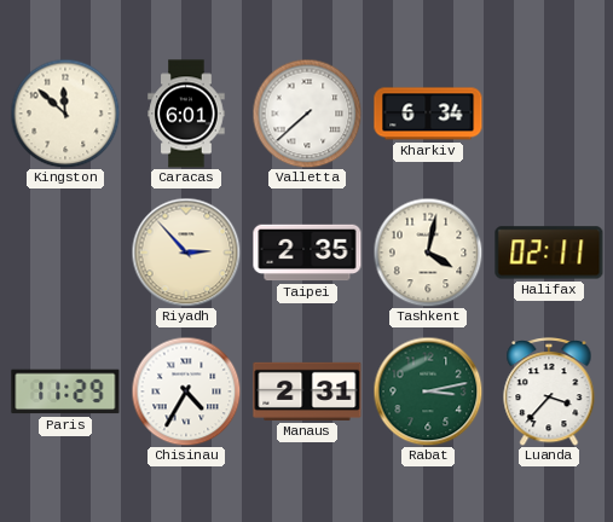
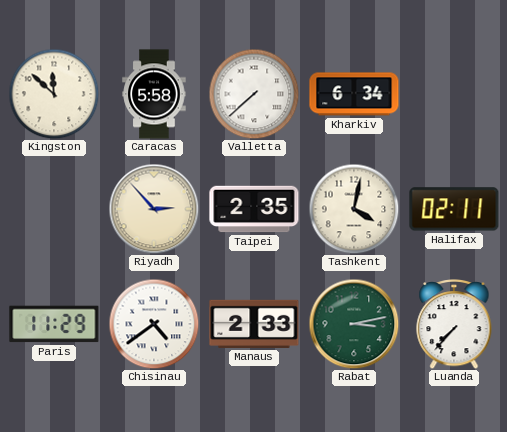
Caracas: 6:01 -> 5:58
Chisinau: 4:35 -> 4:39
Manaus: 2:31 -> 2:33
Luanda: 3:37 -> 7:37
